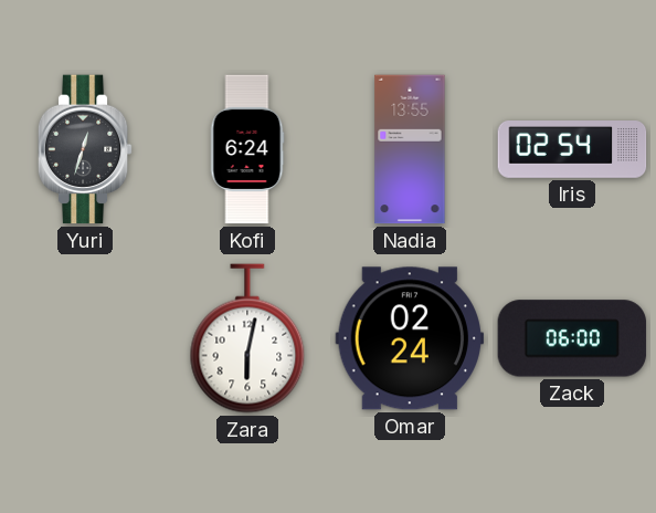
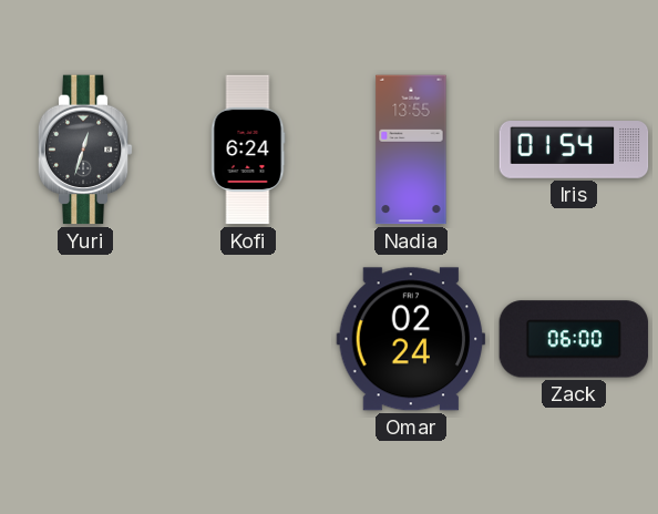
Iris: 02:54 -> 01:54
Zara: 6:02 -> none
